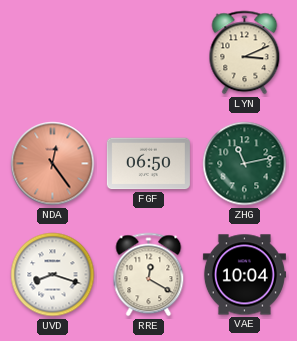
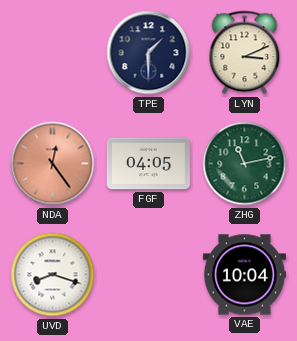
TPE: none -> 1:30
FGF: 06:50 -> 04:05
RRE: 12:20 -> none
